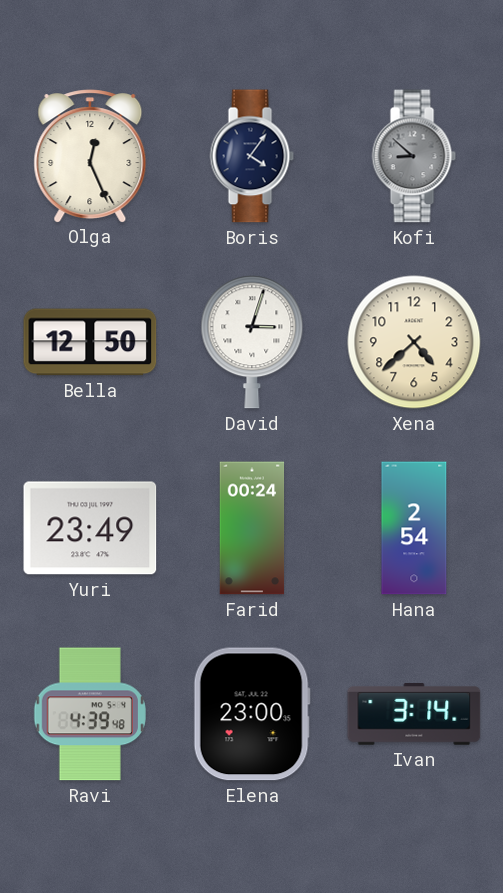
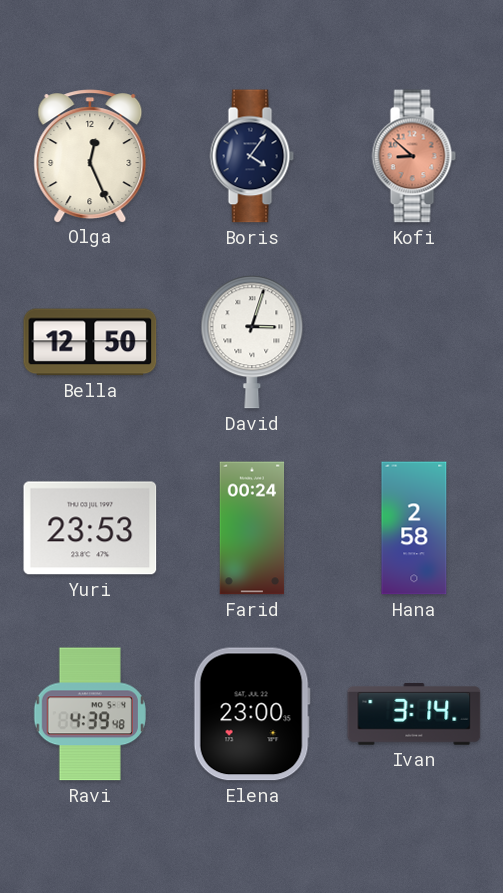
Kofi dial: grey -> salmon
Xena: 4:38 -> none
Yuri: 23:49 -> 23:53
Hana: 2:54 -> 2:58
